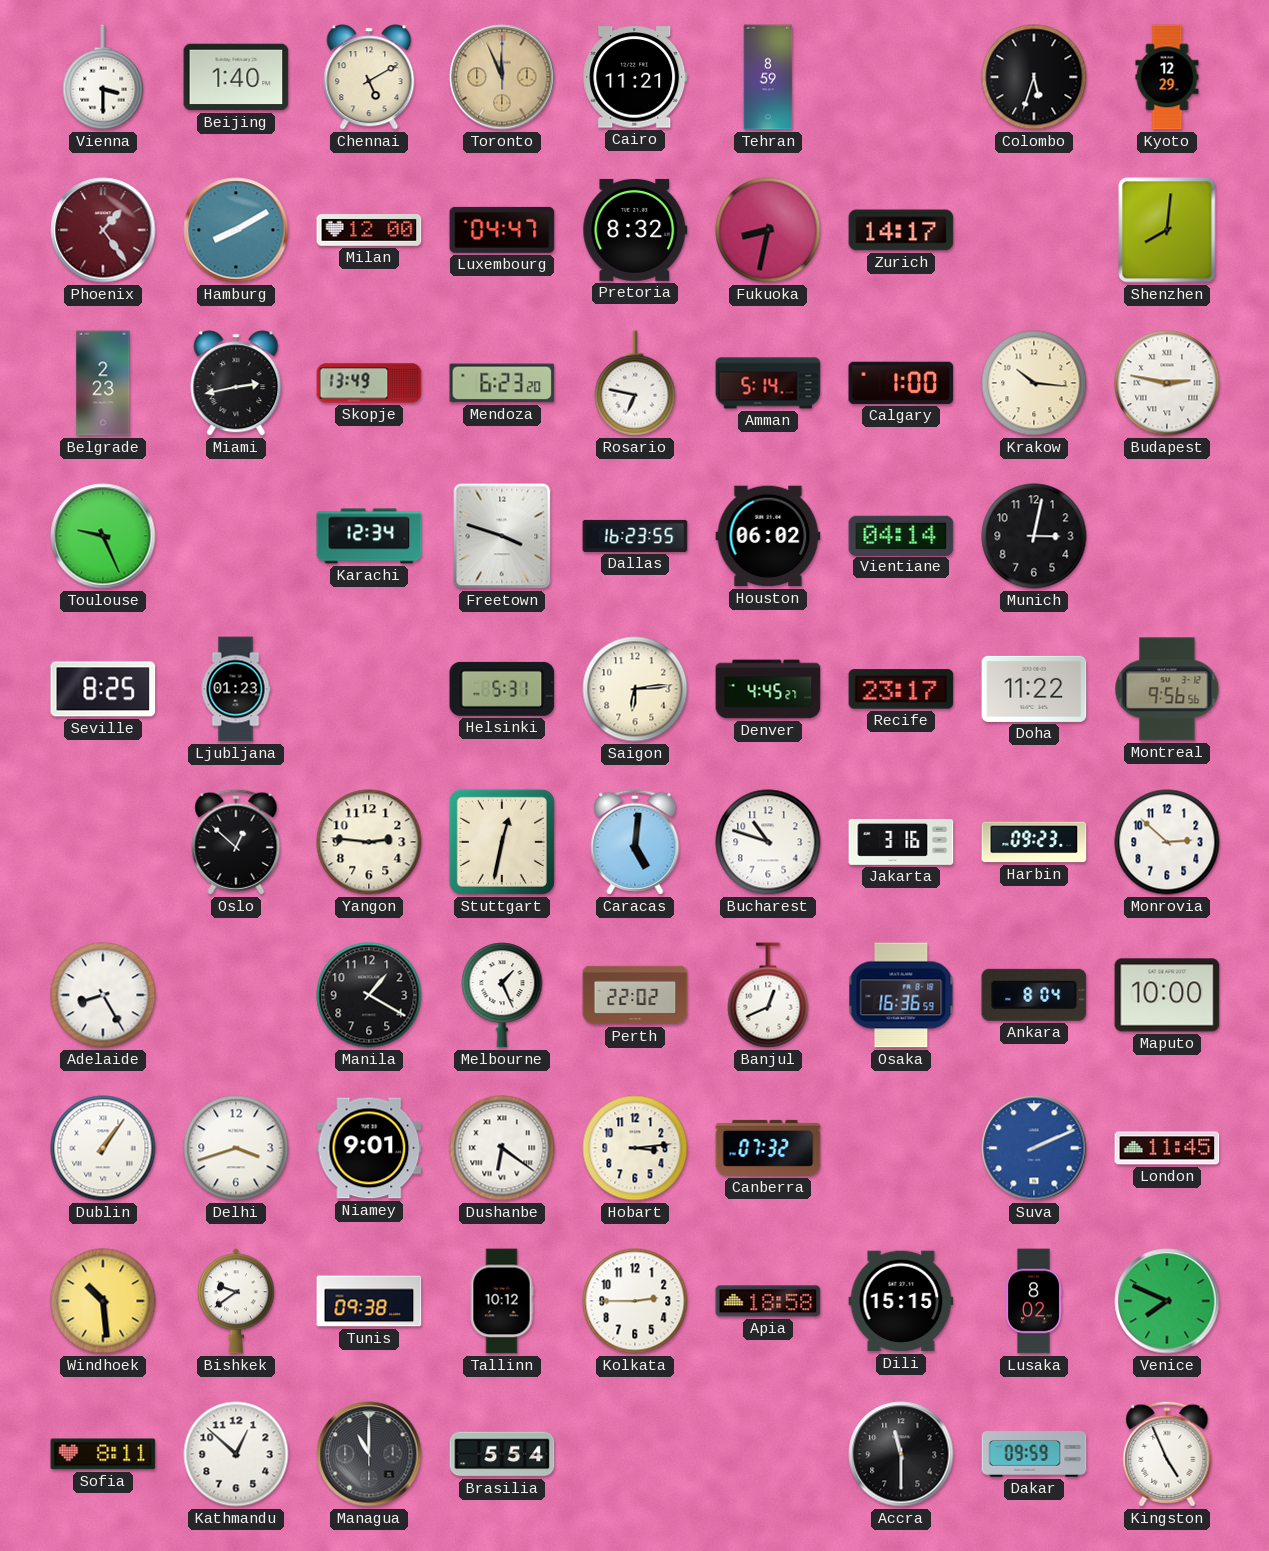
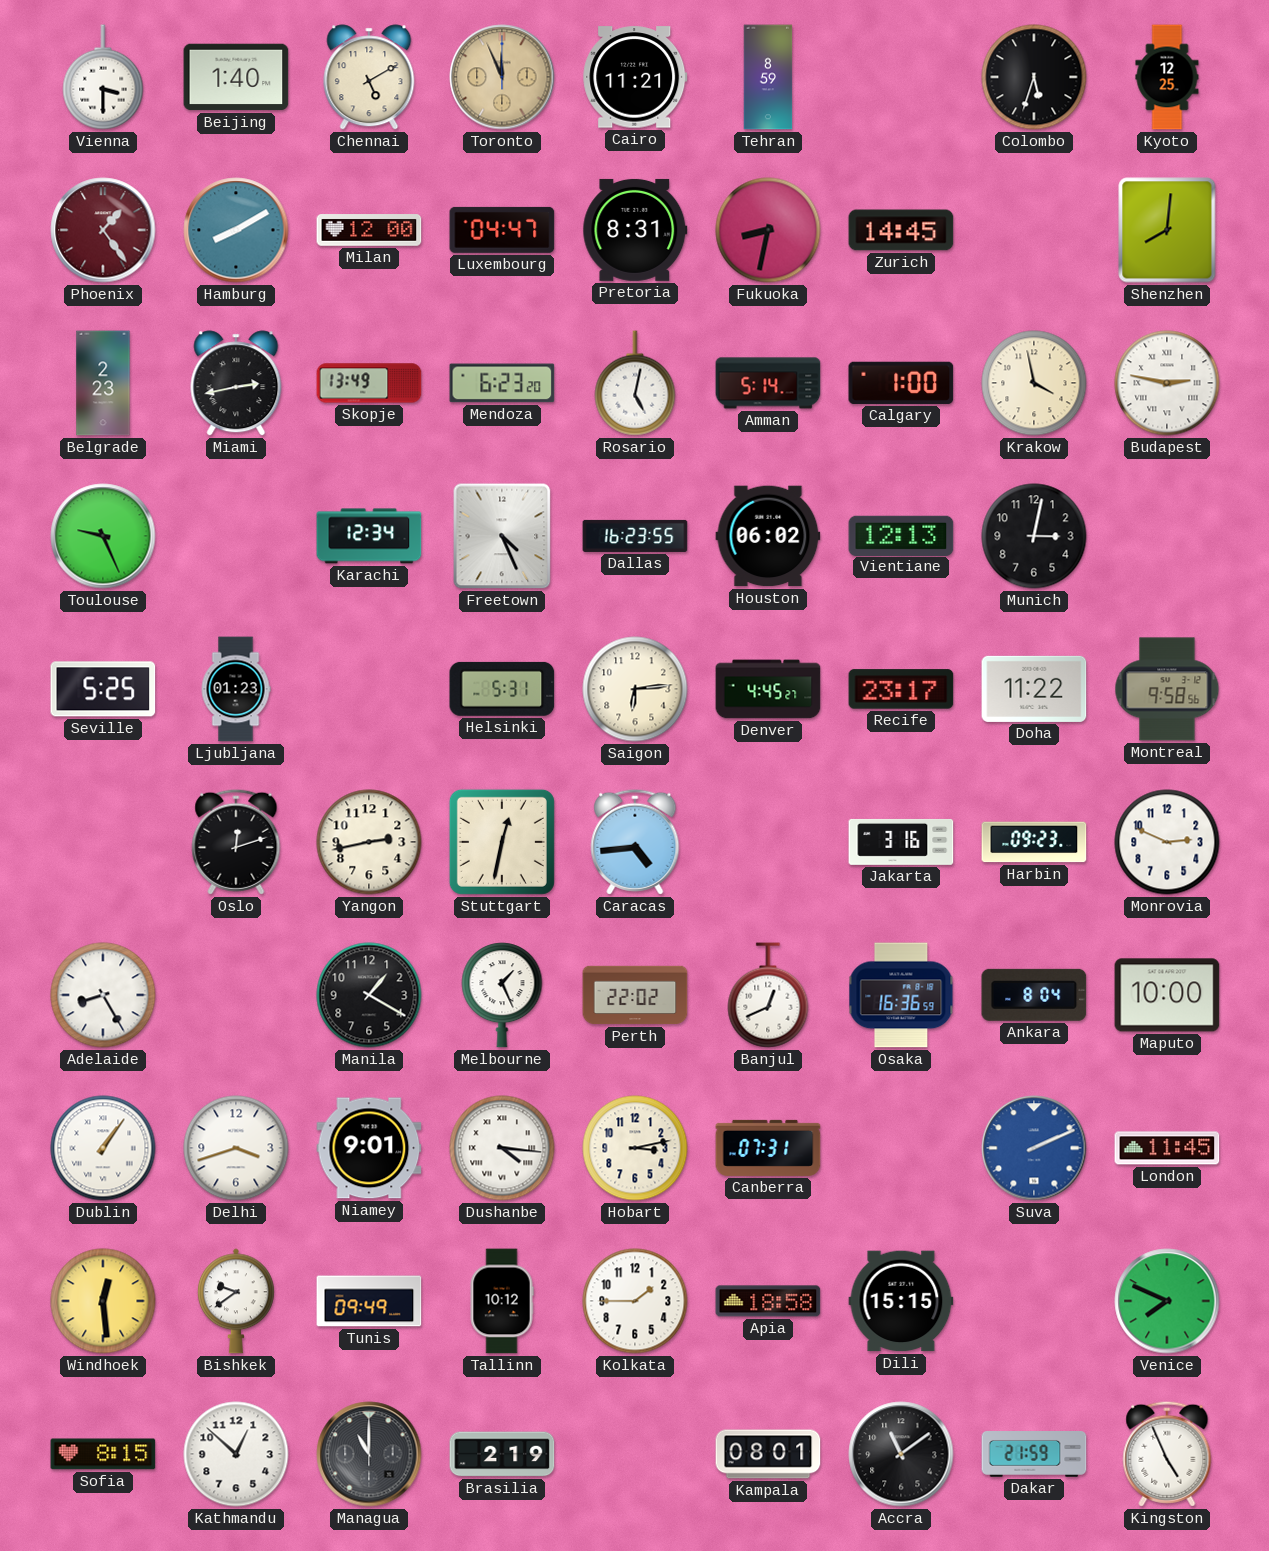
Kyoto: 12:29 -> 12:25
Pretoria: 8:32 -> 8:31
Zurich: 14:17 -> 14:45
Rosario: 6:47 -> 5:02
Krakow: 10:16 -> 3:58
Freetown: 3:48 -> 4:26
Vientiane: 04:14 -> 12:13
Seville: 8:25 -> 5:25
Montreal: 9:56 -> 9:58
Oslo: 12:52 -> 12:12
Yangon: 2:46 -> 2:43
Caracas: 5:01 -> 4:44
Bucharest: 10:48 -> none
Monrovia: 2:52 -> 2:49
Dushanbe: 6:21 -> 4:16
Hobart: 3:14 -> 3:13
Canberra: 07:32 -> 07:31
Windhoek: 10:29 -> 12:29
Tunis: 09:38 -> 09:49
Kolkata: 2:45 -> 1:45
Lusaka: 8:02 -> none
Sofia: 8:11 -> 8:15
Brasilia: 5:54 -> 2:19
Kampala: none -> 08:01
Accra: 11:30 -> 11:09
Dakar: 09:59 -> 21:59
